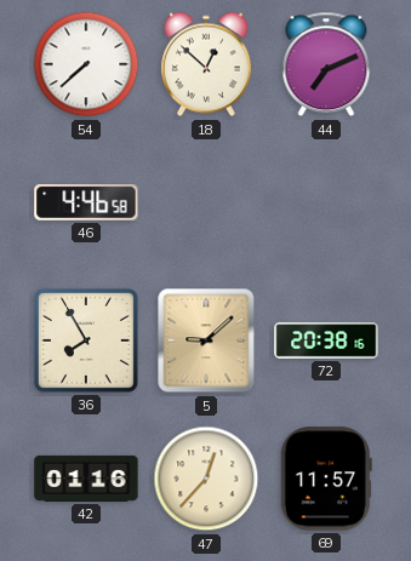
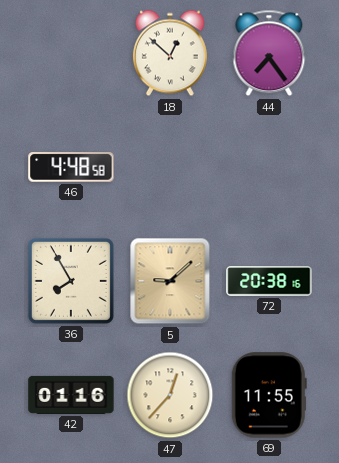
54: 7:38 -> none
44: 7:11 -> 7:24
46: 4:46 -> 4:48
69: 11:57 -> 11:55
